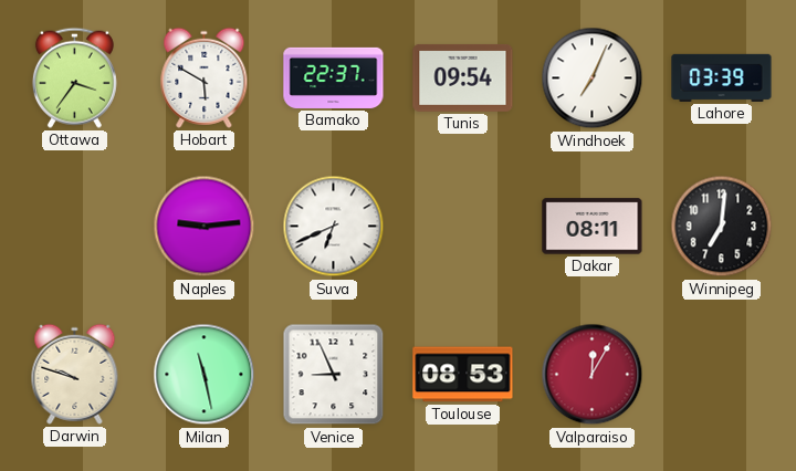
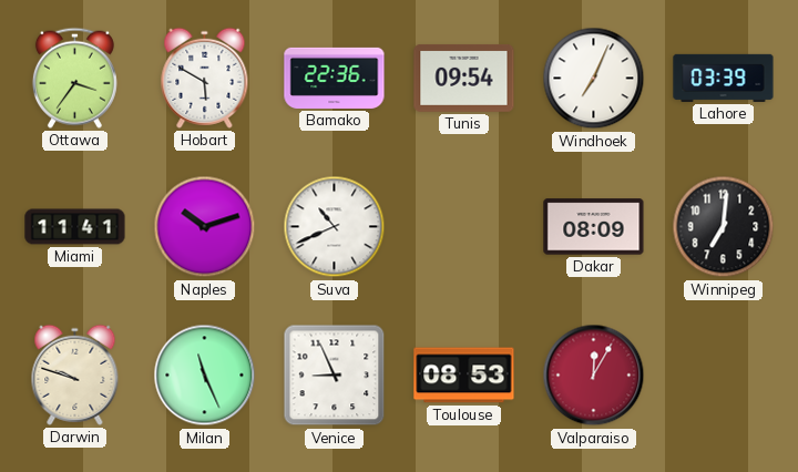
Bamako: 22:37 -> 22:36
Miami: none -> 11:41
Naples: 9:14 -> 10:12
Suva: 6:41 -> 10:41
Dakar: 08:11 -> 08:09
Milan: 11:28 -> 11:26
